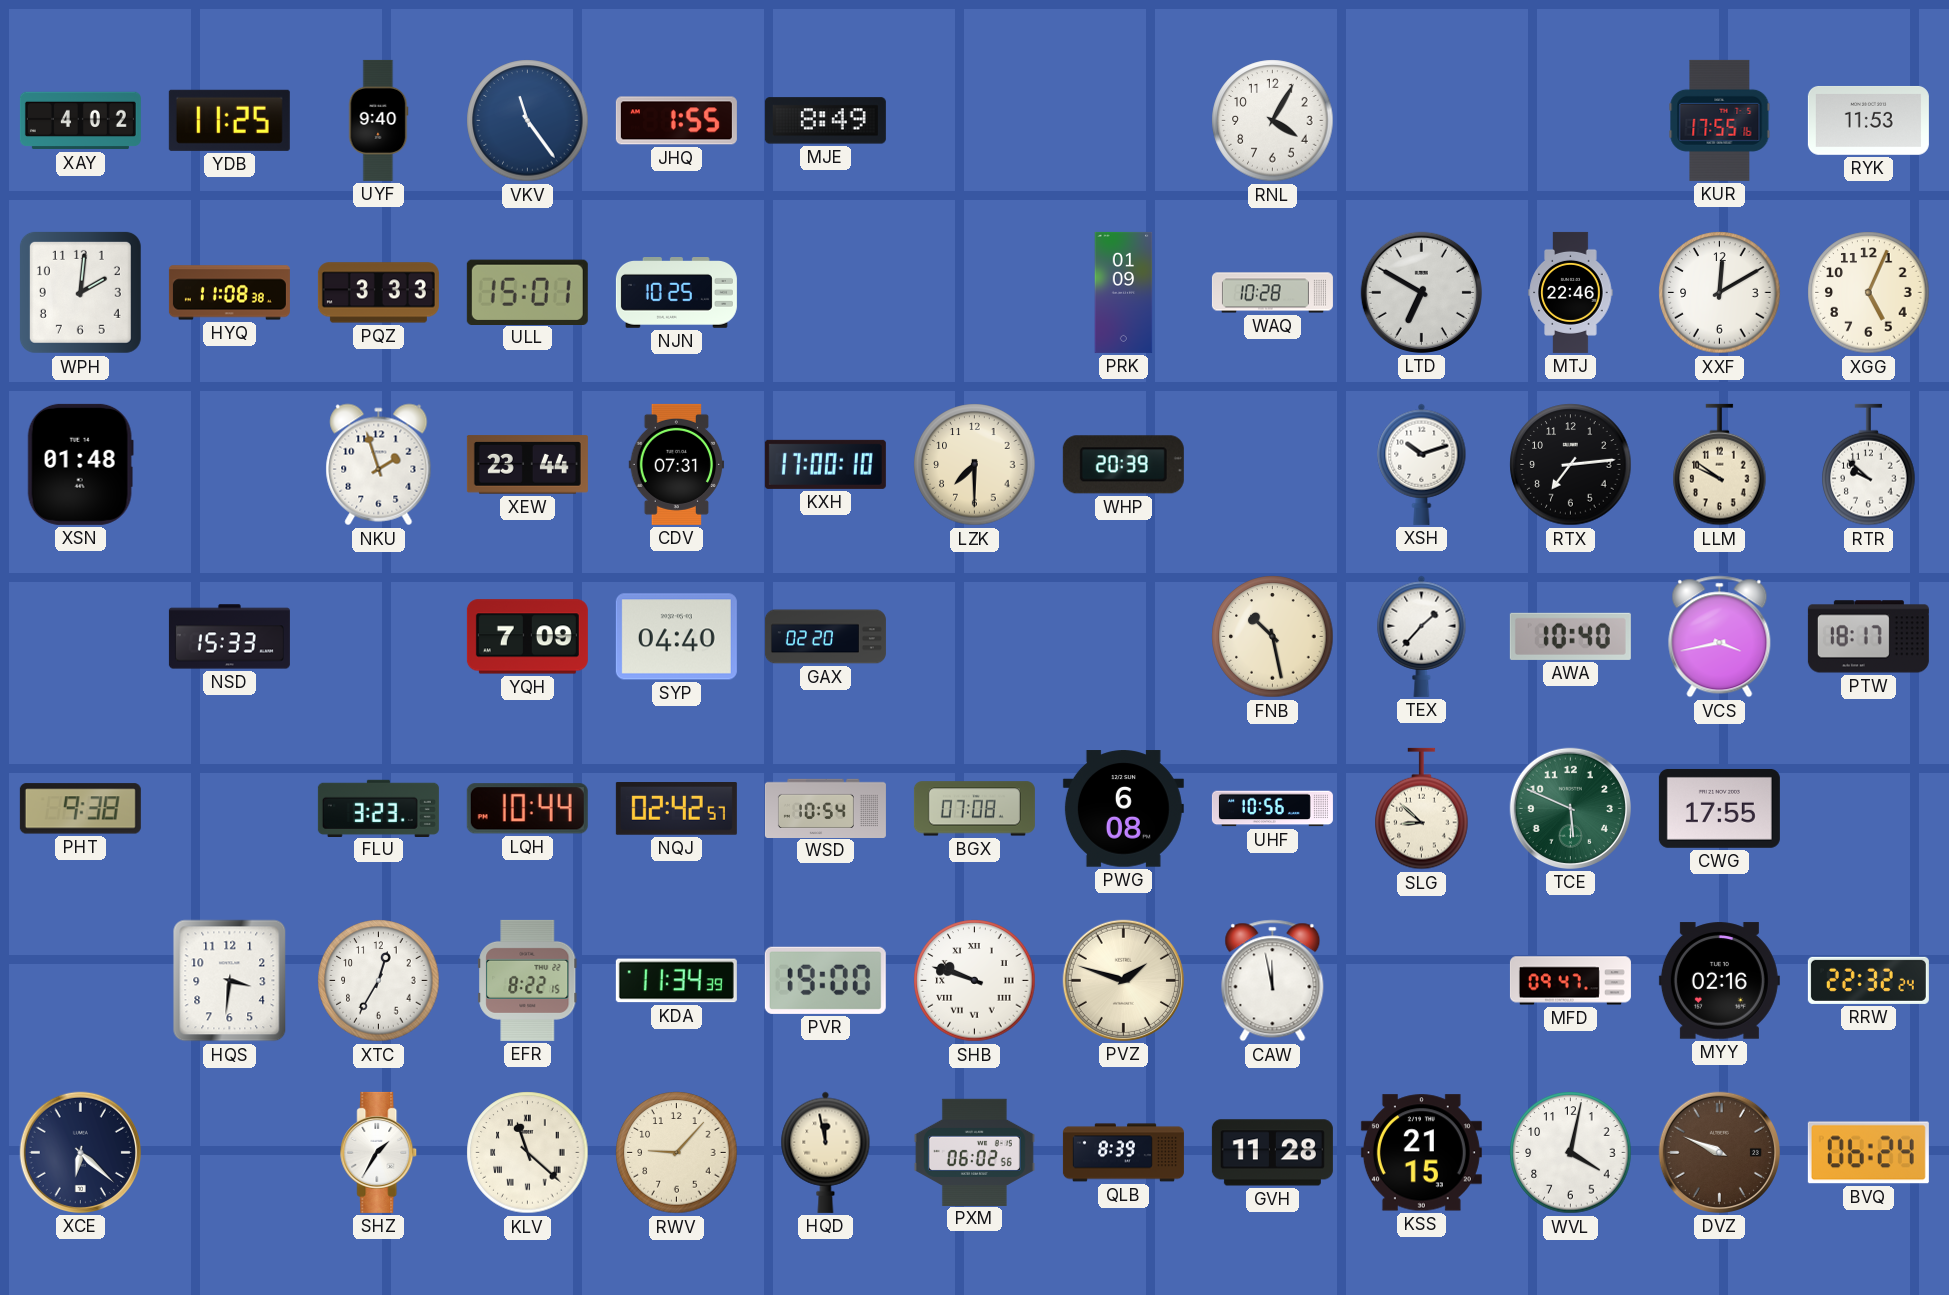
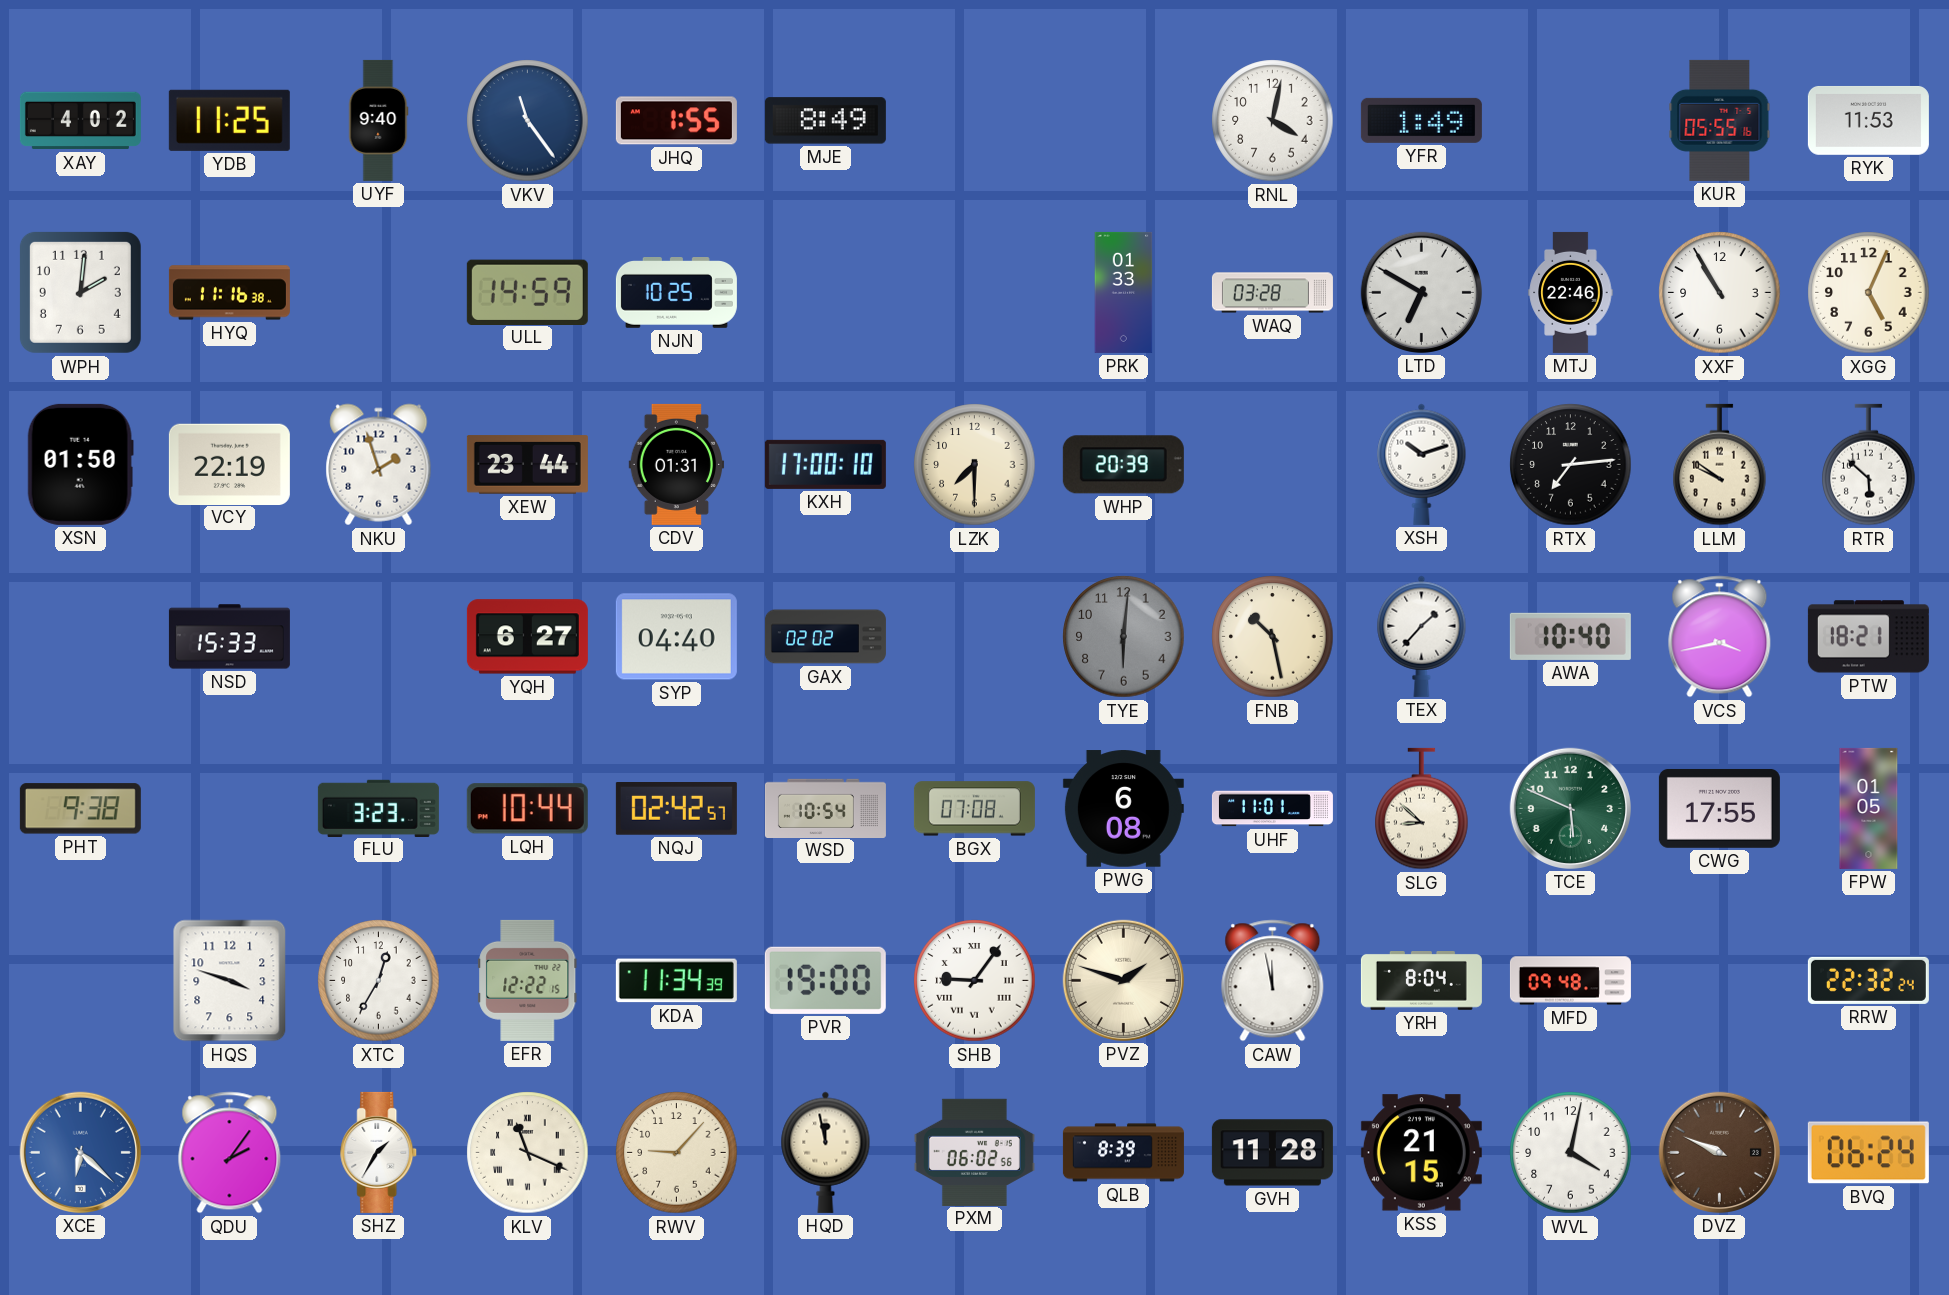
RNL: 4:05 -> 4:02
YFR: none -> 1:49
KUR: 17:55 -> 05:55
HYQ: 11:08 -> 11:16
PQZ: 3:33 -> none
ULL: 15:01 -> 14:59
PRK: 01:09 -> 01:33
WAQ: 10:28 -> 03:28
XXF: 12:10 -> 10:55
XSN: 01:48 -> 01:50
VCY: none -> 22:19
CDV: 07:31 -> 01:31
RTR: 9:52 -> 5:52
YQH: 7:09 -> 6:27
GAX: 02:20 -> 02:02
TYE: none -> 6:01
PTW: 18:17 -> 18:21
UHF: 10:56 -> 11:01
FPW: none -> 01:05
HQS: 3:31 -> 3:48
EFR: 8:22 -> 12:22
SHB: 9:48 -> 9:06
YRH: none -> 8:04
MFD: 09:47 -> 09:48
MYY: 02:16 -> none
XCE dial: navy -> blue
QDU: none -> 2:06
KLV: 11:22 -> 11:19
